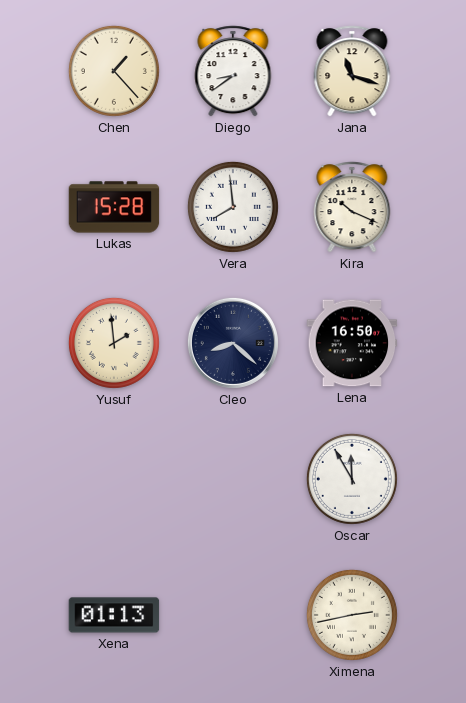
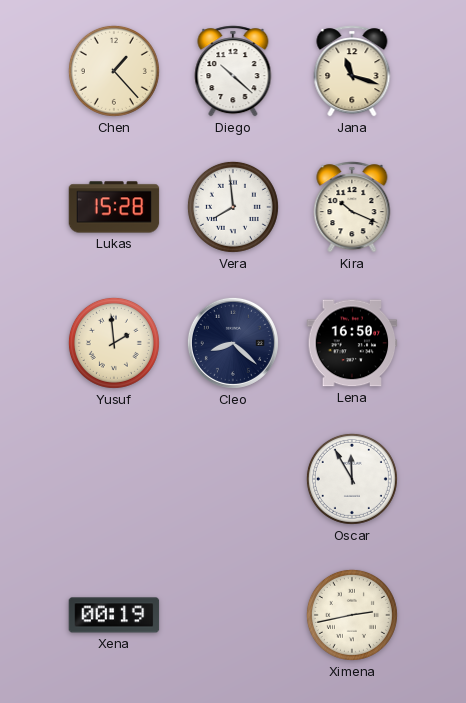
Diego: 8:39 -> 10:22
Xena: 01:13 -> 00:19
